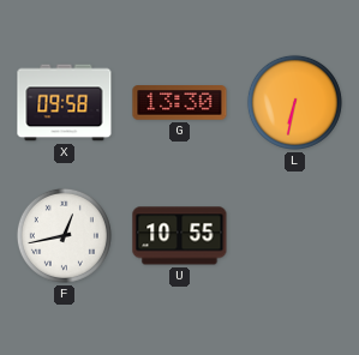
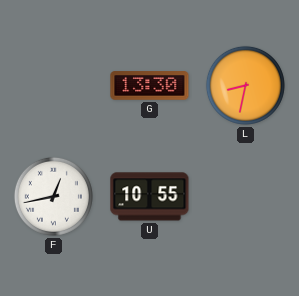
X: 09:58 -> none
L: 6:32 -> 8:32
